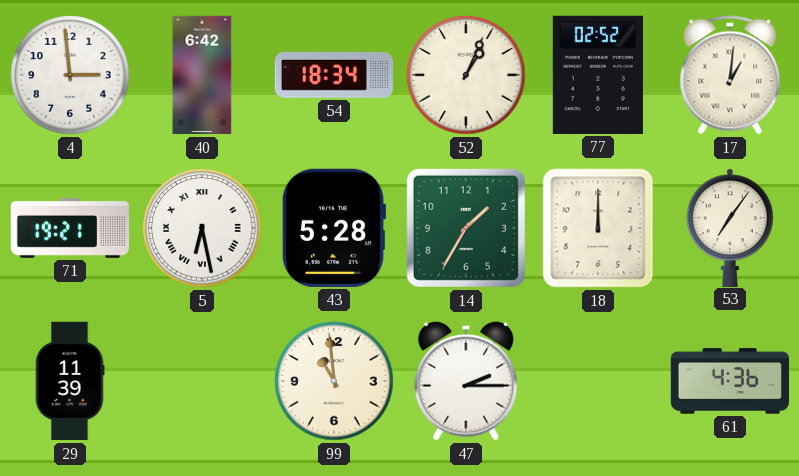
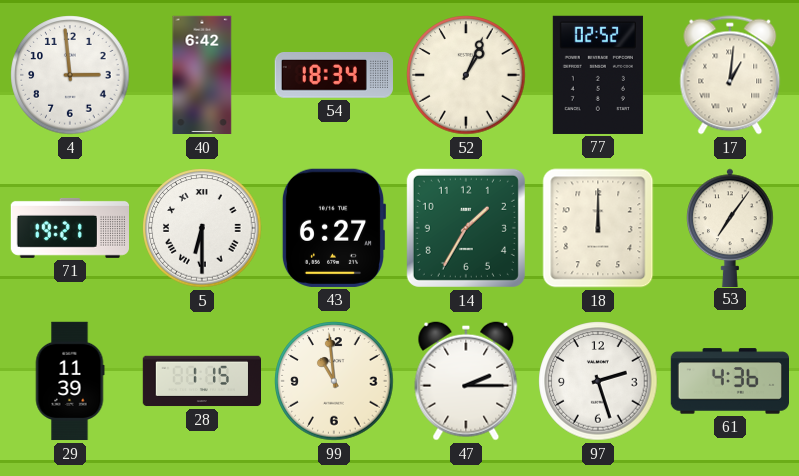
5: 6:28 -> 6:30
43: 5:28 -> 6:27
28: none -> 1:15
97: none -> 2:27
